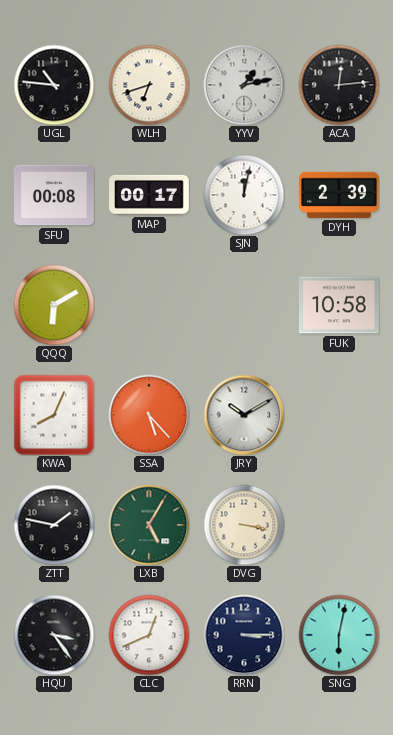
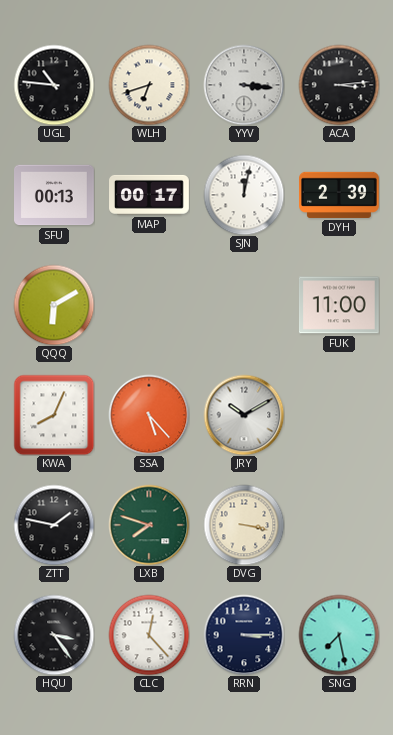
YYV: 1:13 -> 3:16
ACA: 12:14 -> 3:14
SFU: 00:08 -> 00:13
FUK: 10:58 -> 11:00
LXB: 5:05 -> 7:48
CLC: 12:41 -> 12:23
SNG: 6:02 -> 7:28
